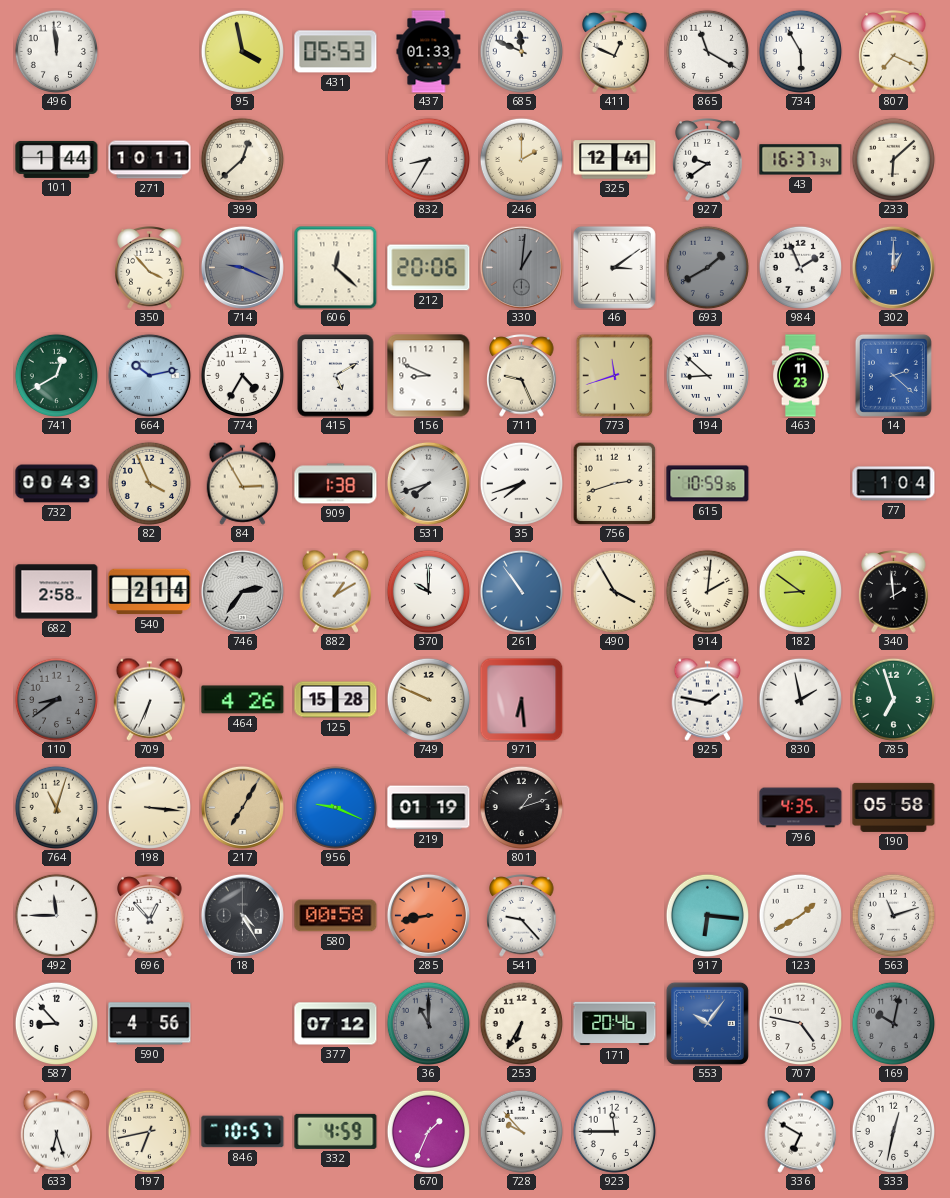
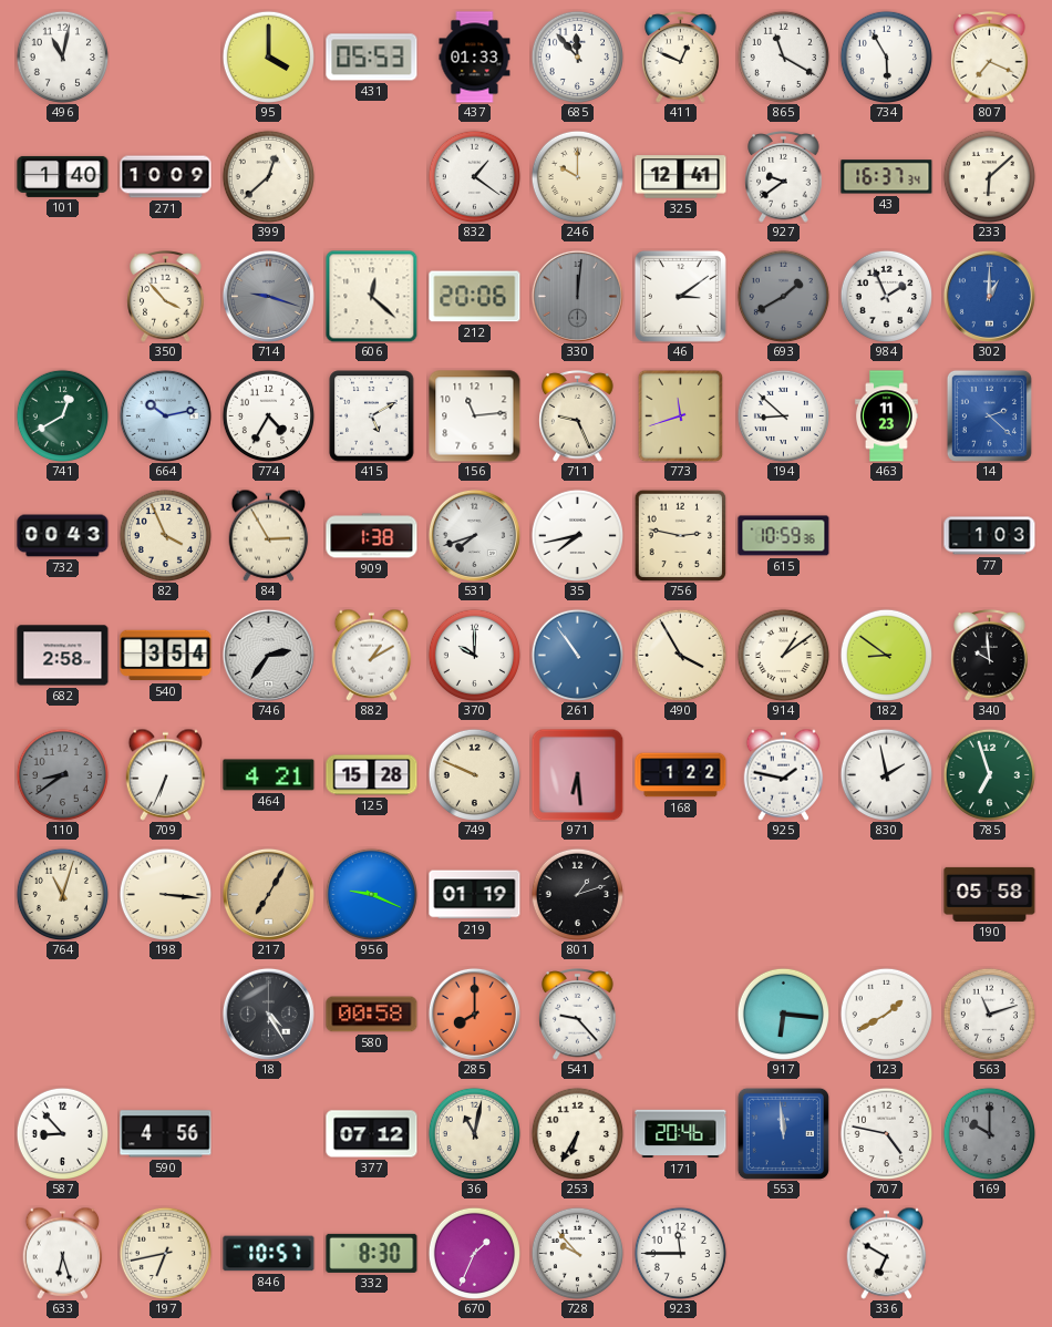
496: 11:59 -> 11:02
95: 3:58 -> 4:00
685: 11:49 -> 11:53
101: 1:44 -> 1:40
271: 10:11 -> 10:09
832: 8:35 -> 1:21
246: 2:00 -> 10:00
714: 9:19 -> 9:18
330: 1:01 -> 12:01
156: 8:49 -> 11:14
35: 7:42 -> 7:43
756: 2:42 -> 2:47
77: 1:04 -> 1:03
540: 2:14 -> 3:54
914: 2:01 -> 1:09
340: 1:59 -> 9:59
464: 4:26 -> 4:21
168: none -> 1:22
796: 4:35 -> none
492: 11:45 -> none
696: 12:53 -> none
285: 8:43 -> 8:00
36: 11:00 -> 11:02
36 dial: grey -> cream
553: 10:06 -> 11:59
169: 10:02 -> 10:00
332: 4:59 -> 8:30
333: 12:32 -> none
